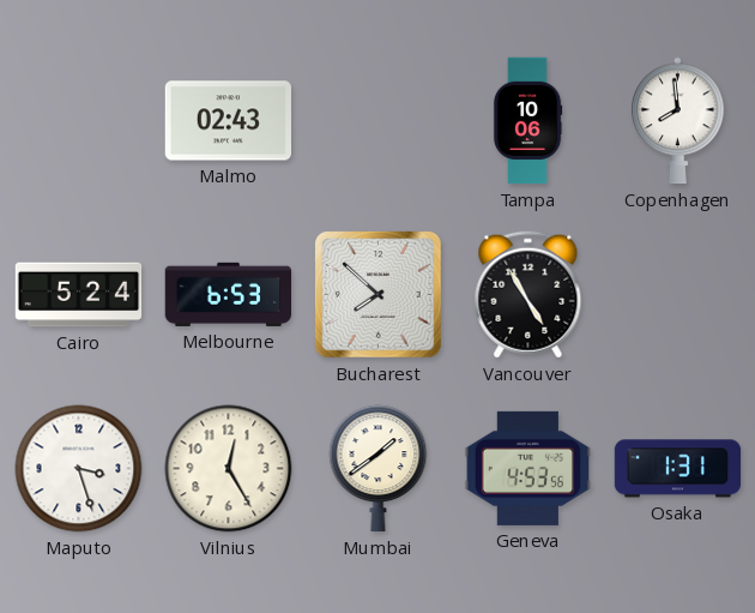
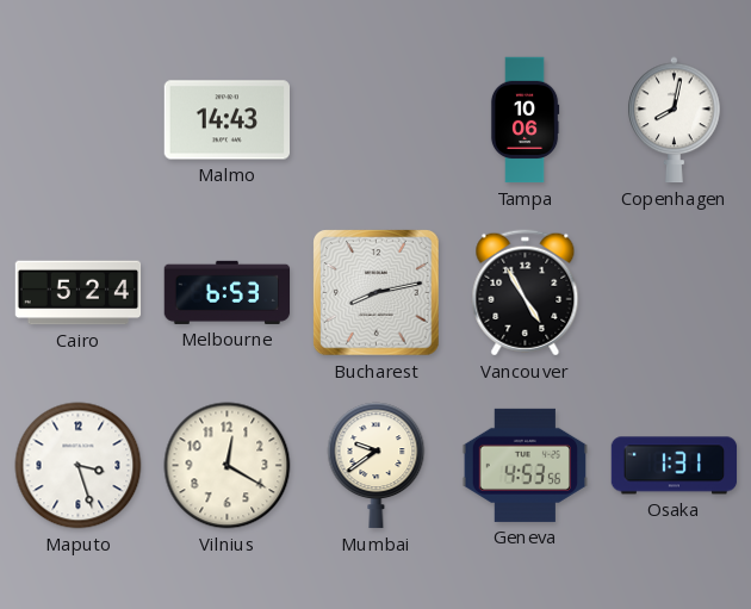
Malmo: 02:43 -> 14:43
Copenhagen: 7:59 -> 8:02
Bucharest: 7:52 -> 8:13
Vilnius: 12:25 -> 12:20
Mumbai: 1:39 -> 9:39
